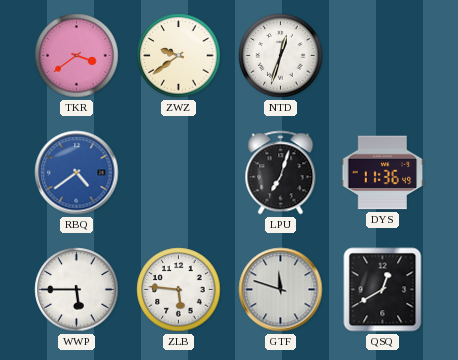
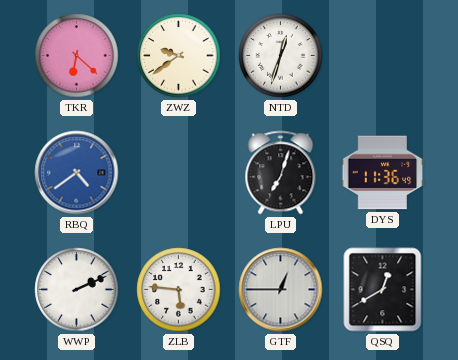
TKR: 3:39 -> 6:22
WWP: 5:45 -> 2:11
GTF: 11:48 -> 12:45
